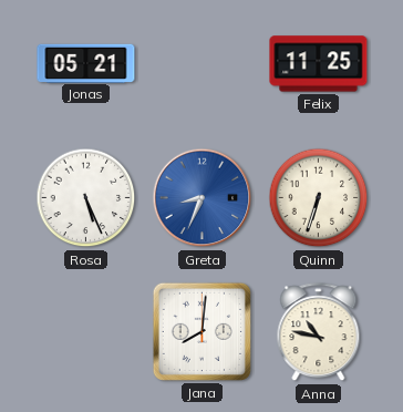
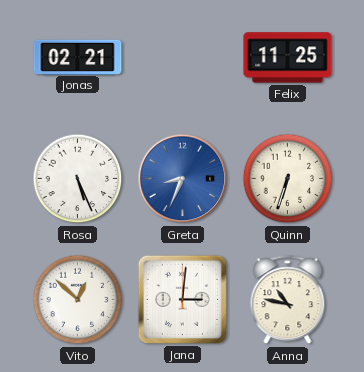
Jonas: 05:21 -> 02:21
Vito: none -> 12:52
Jana: 8:01 -> 3:01
